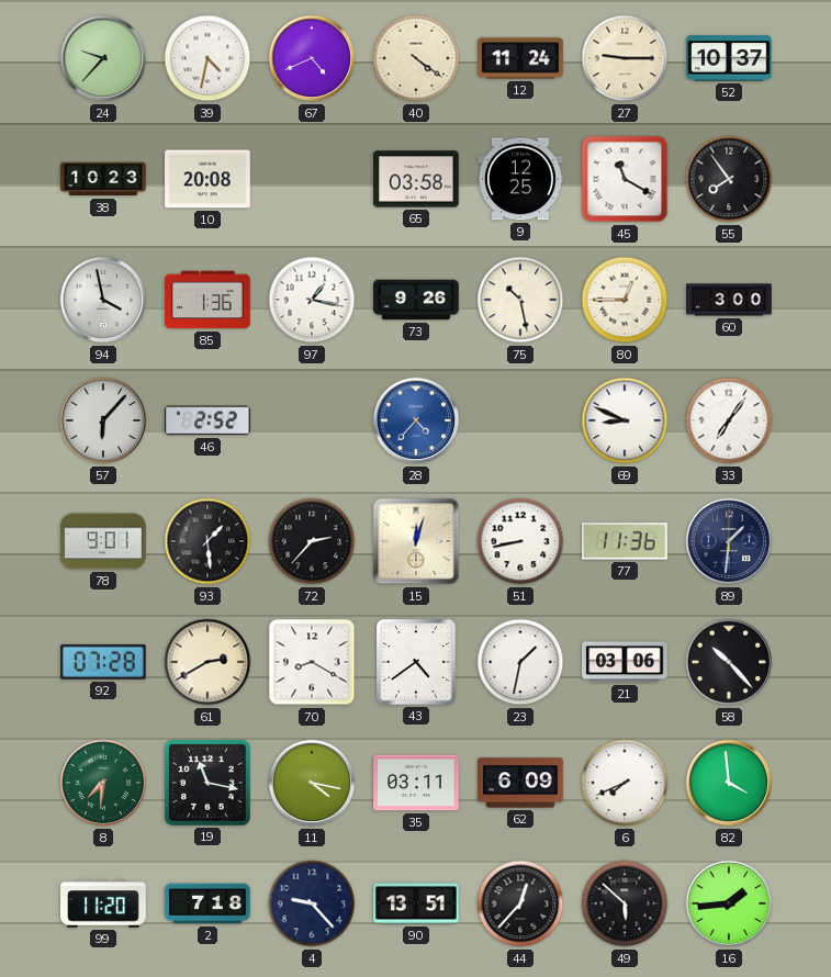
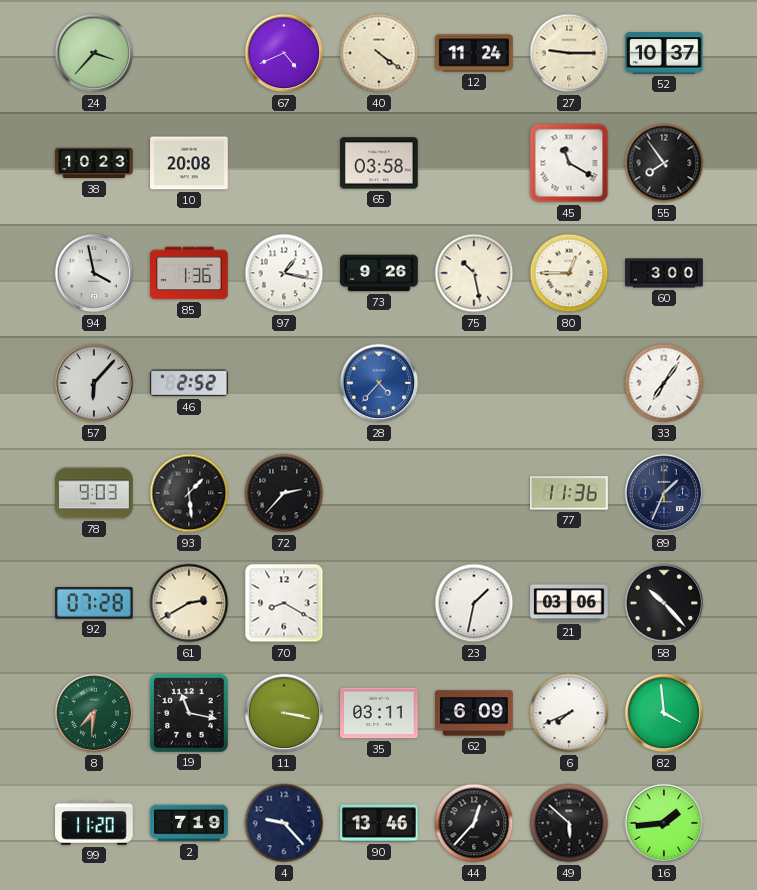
24: 9:37 -> 3:37
39: 4:32 -> none
9: 12:25 -> none
69: 8:49 -> none
78: 9:01 -> 9:03
15: 12:03 -> none
51: 8:43 -> none
89: 1:31 -> 1:34
43: 4:39 -> none
11: 4:17 -> 3:17
2: 7:18 -> 7:19
90: 13:51 -> 13:46
